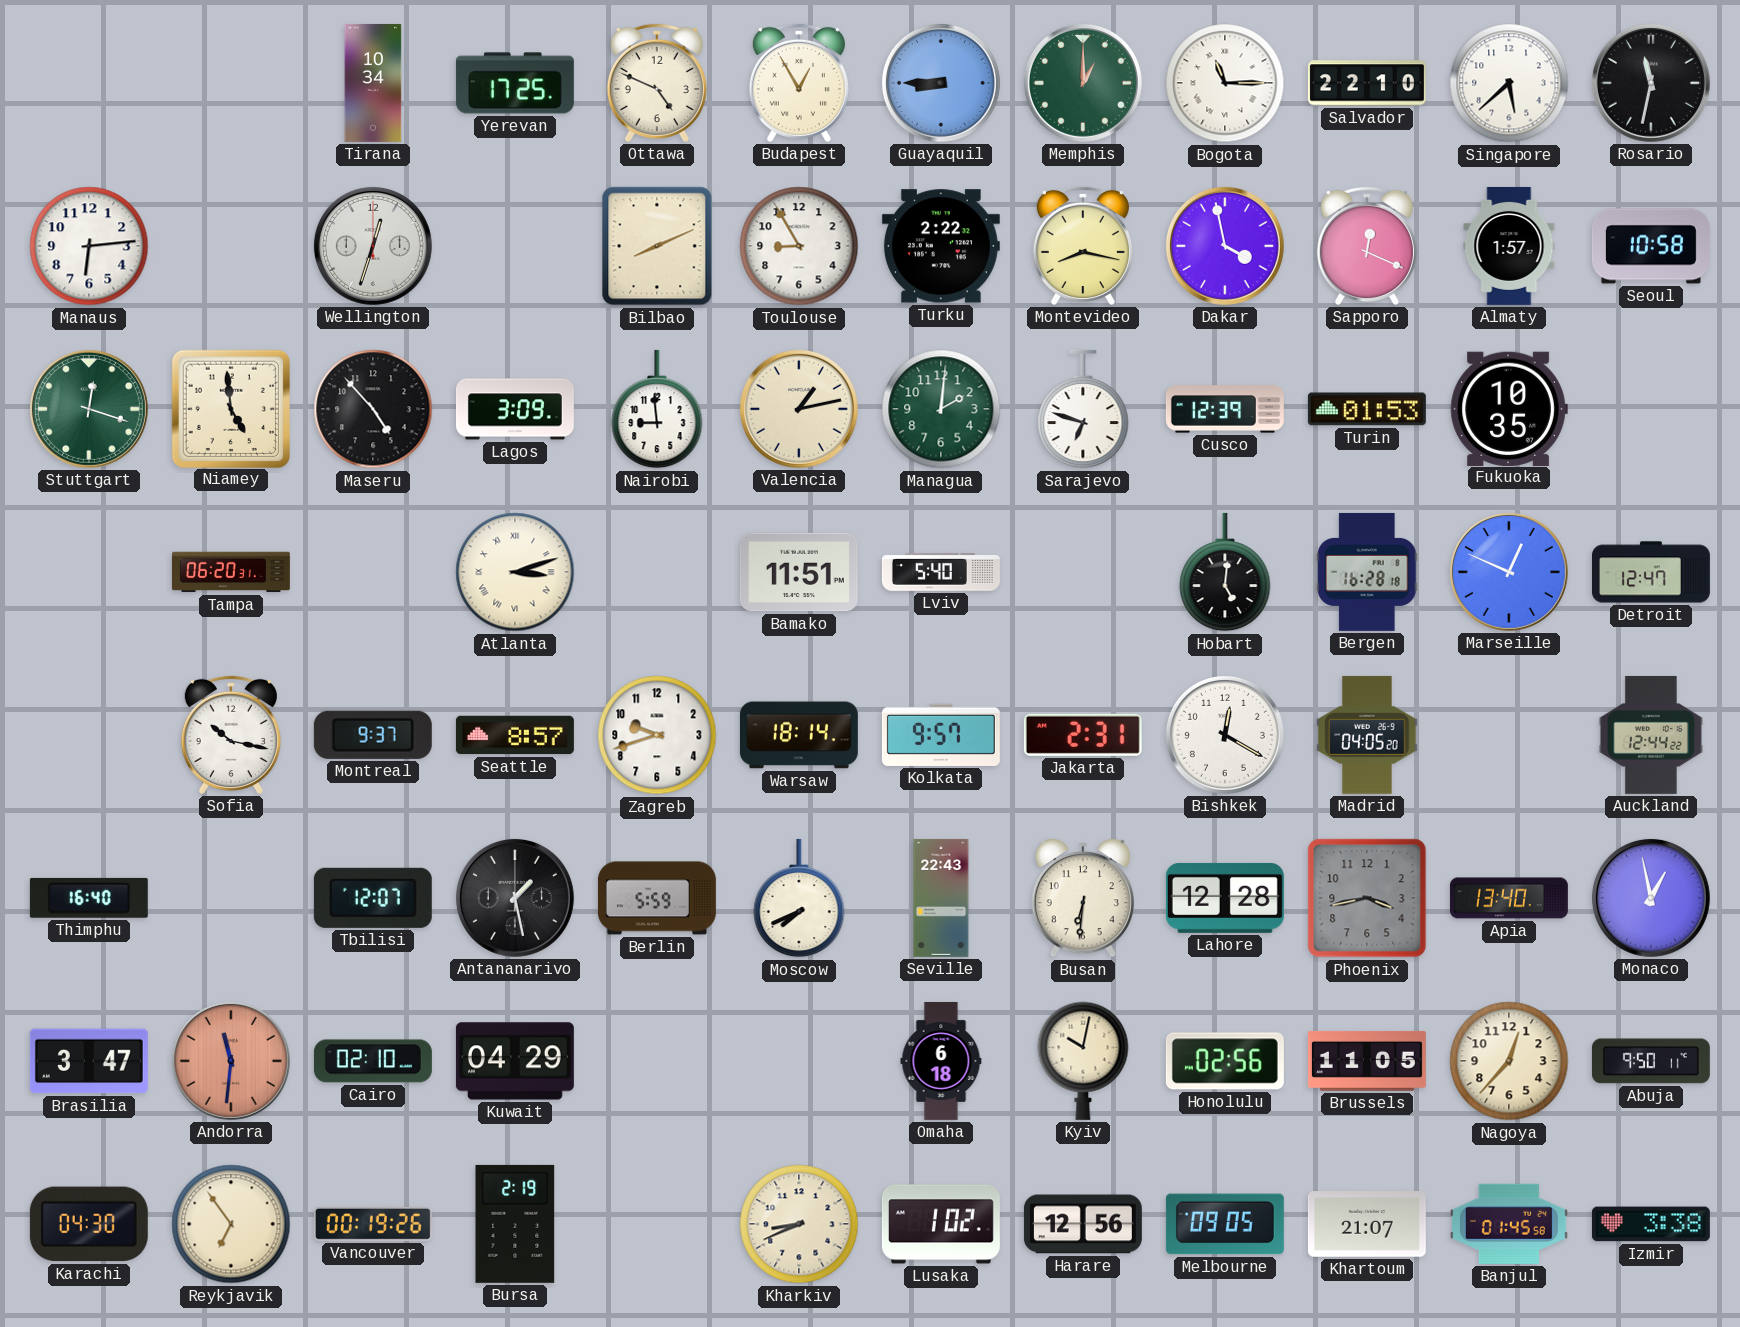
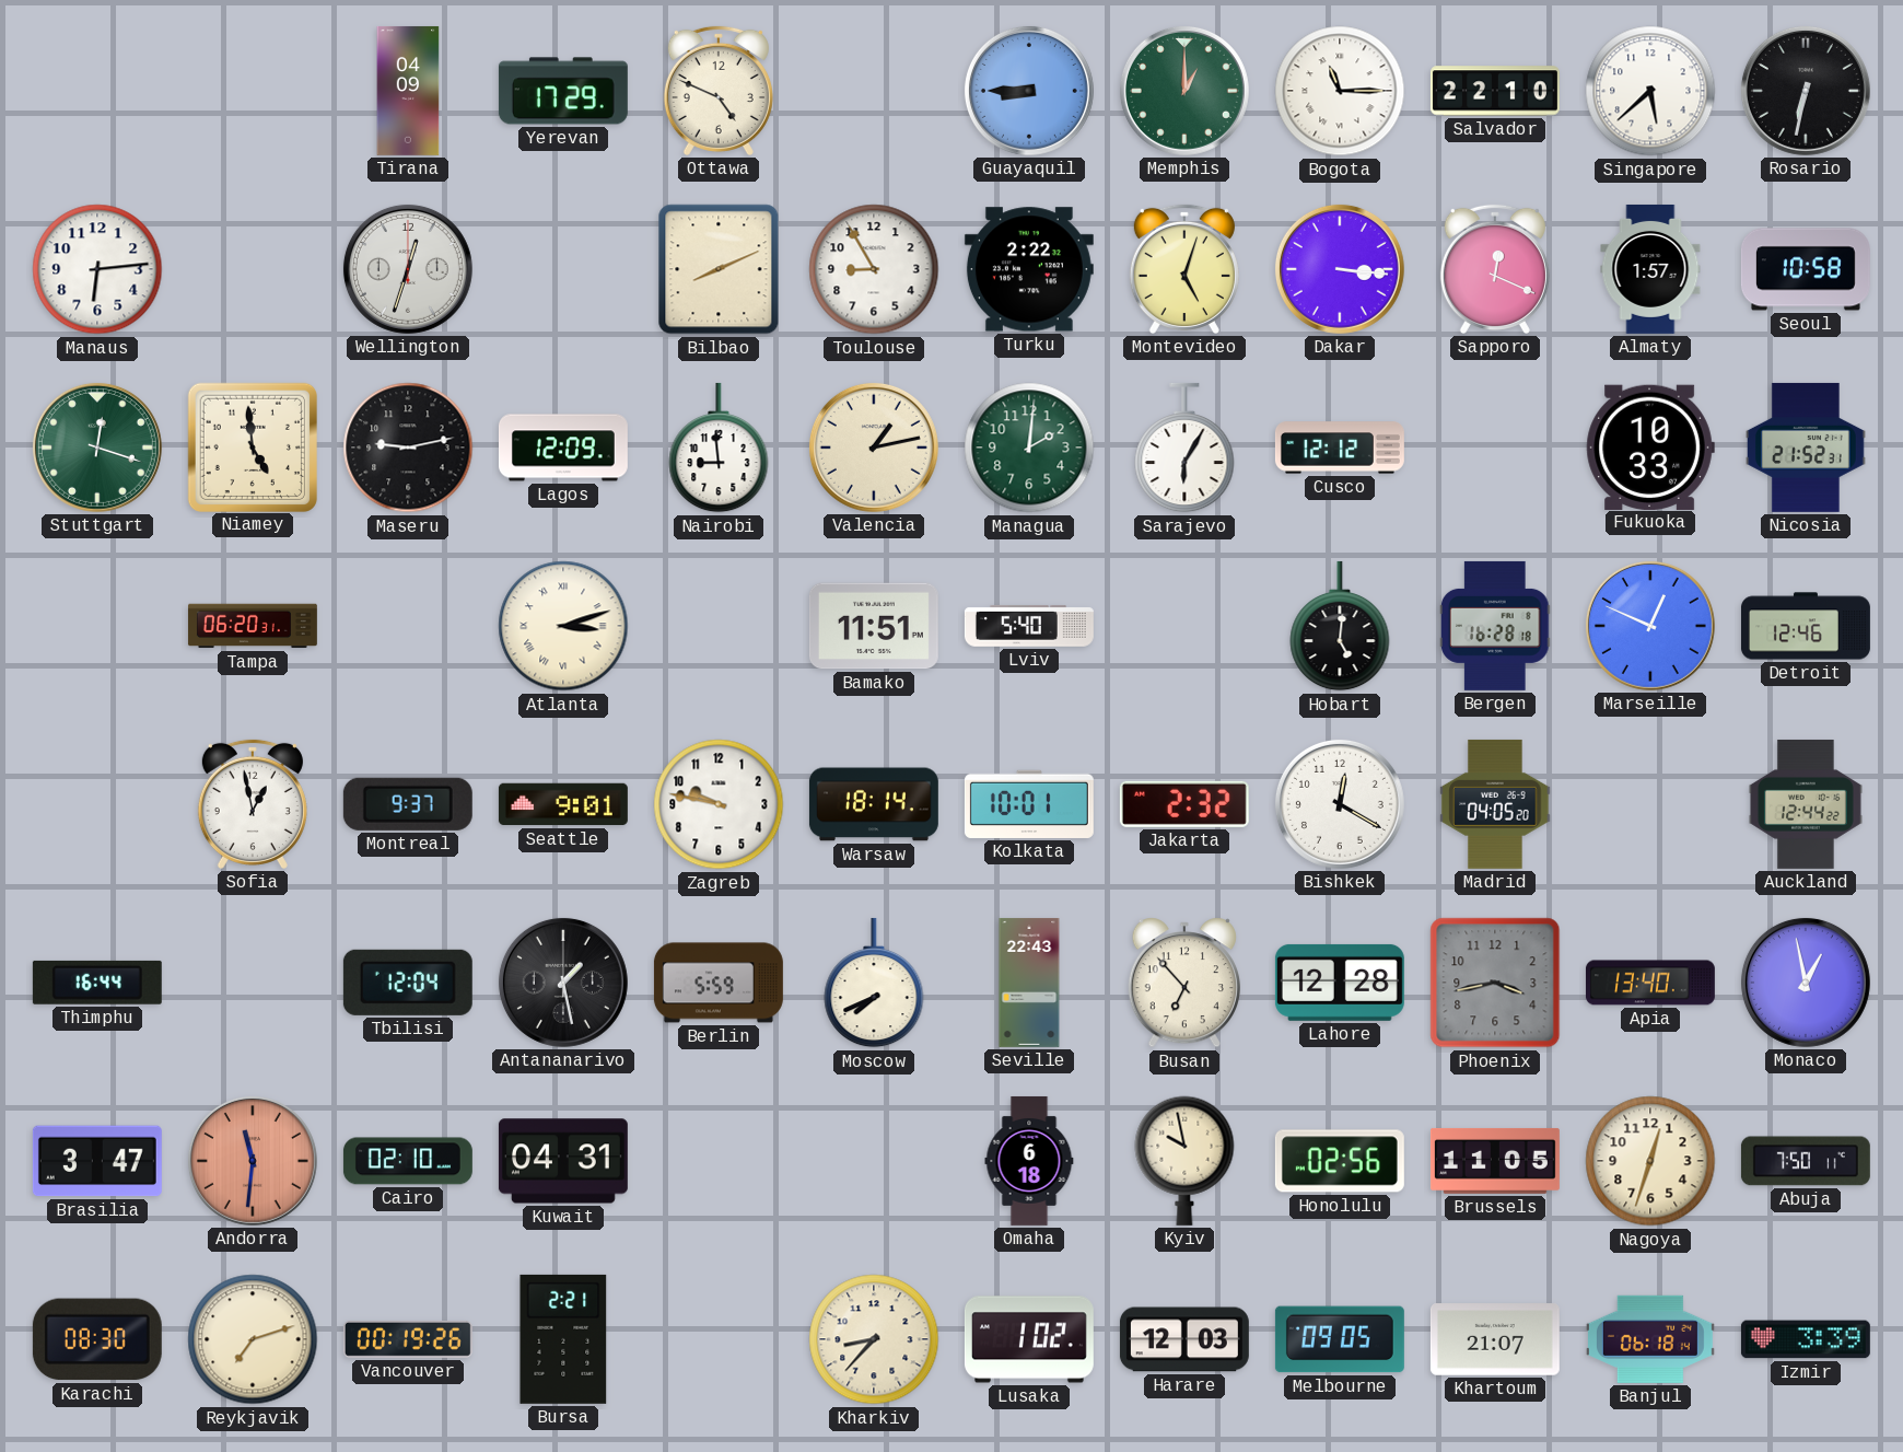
Tirana: 10:34 -> 04:09
Yerevan: 17:25 -> 17:29
Budapest: 12:55 -> none
Rosario: 11:32 -> 6:32
Montevideo: 8:17 -> 5:03
Dakar: 3:58 -> 3:16
Maseru: 4:53 -> 9:13
Lagos: 3:09 -> 12:09
Sarajevo: 6:48 -> 6:05
Cusco: 12:39 -> 12:12
Turin: 01:53 -> none
Fukuoka: 10:35 -> 10:33
Nicosia: none -> 21:52
Detroit: 12:47 -> 12:46
Sofia: 10:17 -> 12:58
Seattle: 8:57 -> 9:01
Zagreb: 9:42 -> 9:47
Kolkata: 9:57 -> 10:01
Jakarta: 2:31 -> 2:32
Thimphu: 16:40 -> 16:44
Tbilisi: 12:07 -> 12:04
Busan: 6:31 -> 6:53
Kuwait: 04:29 -> 04:31
Kyiv: 10:02 -> 9:58
Nagoya: 12:37 -> 12:33
Abuja: 9:50 -> 7:50
Karachi: 04:30 -> 08:30
Reykjavik: 6:54 -> 7:12
Bursa: 2:19 -> 2:21
Kharkiv: 8:41 -> 8:37
Harare: 12:56 -> 12:03
Banjul: 01:45 -> 06:18
Izmir: 3:38 -> 3:39
